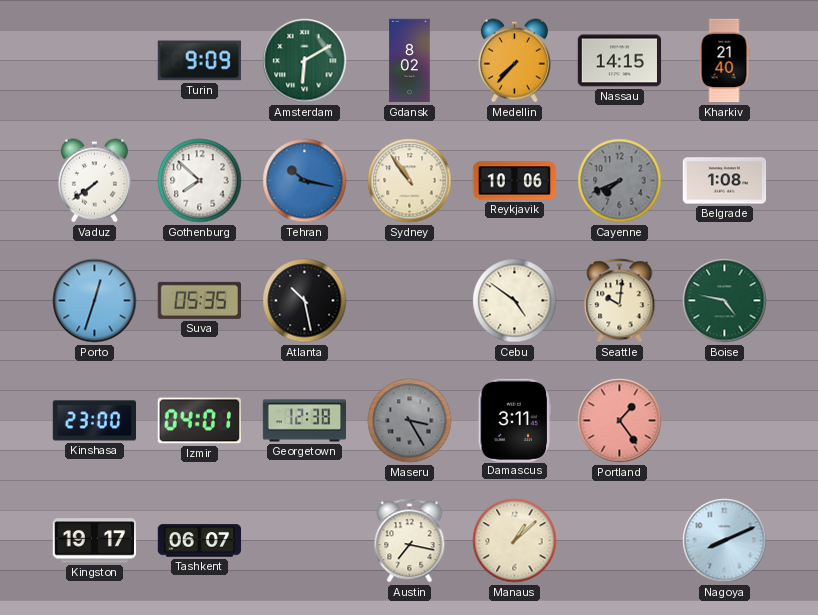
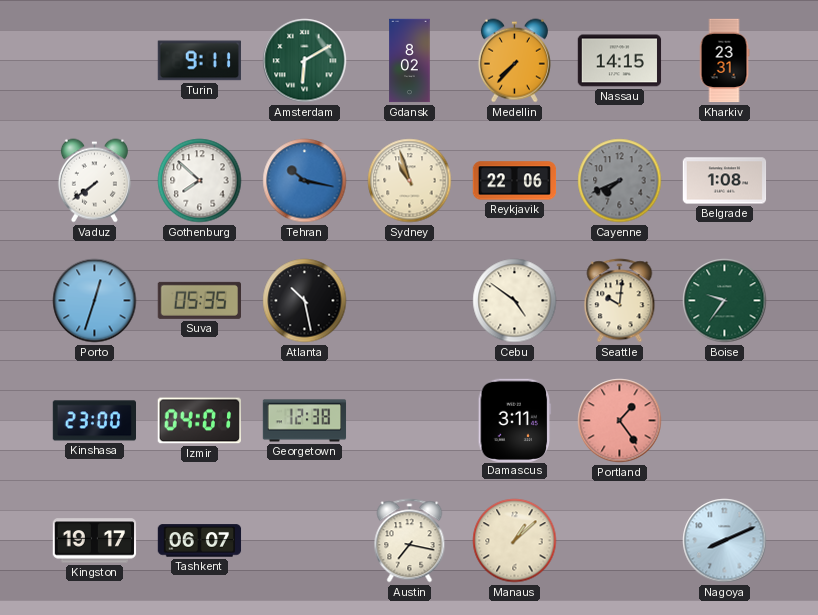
Turin: 9:09 -> 9:11
Kharkiv: 21:40 -> 23:31
Sydney: 10:54 -> 10:57
Reykjavik: 10:06 -> 22:06
Boise: 4:47 -> 9:36
Maseru: 3:25 -> none
